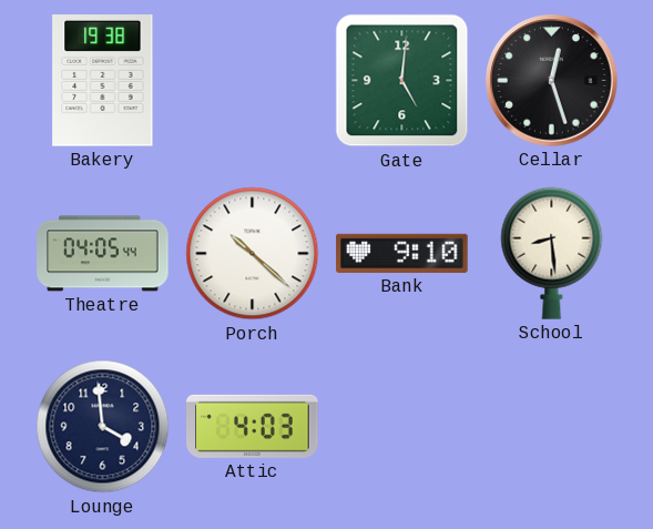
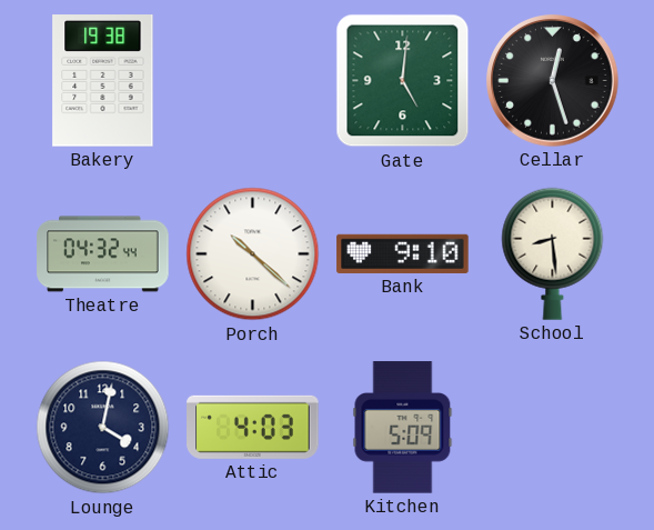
Theatre: 04:05 -> 04:32
Lounge: 3:59 -> 4:02
Kitchen: none -> 5:09
